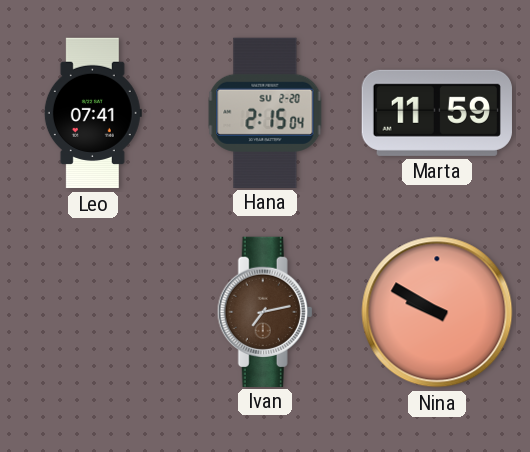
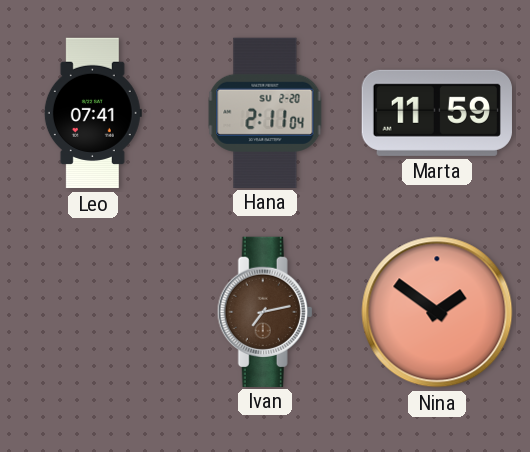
Hana: 2:15 -> 2:11
Nina: 9:50 -> 1:51
